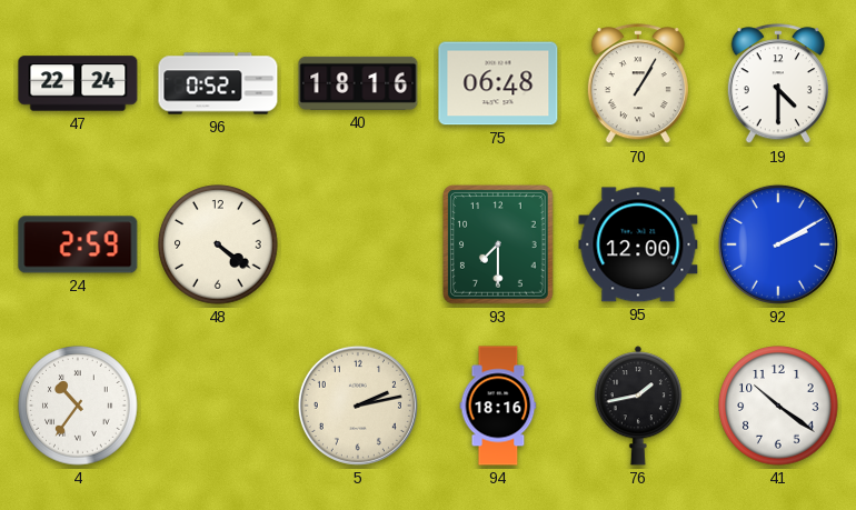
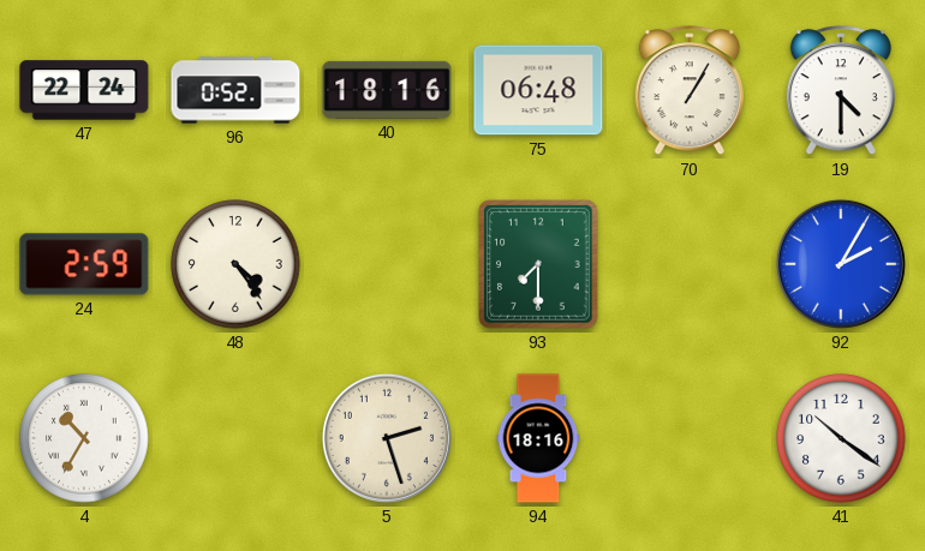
48: 4:21 -> 4:24
95: 12:00 -> none
92: 2:10 -> 2:05
4: 10:36 -> 10:35
5: 2:13 -> 2:27
76: 1:43 -> none
